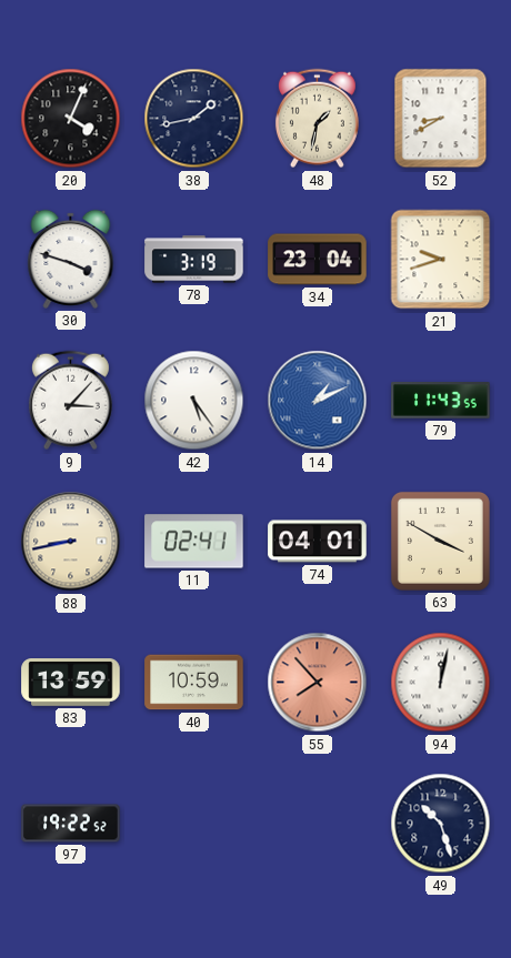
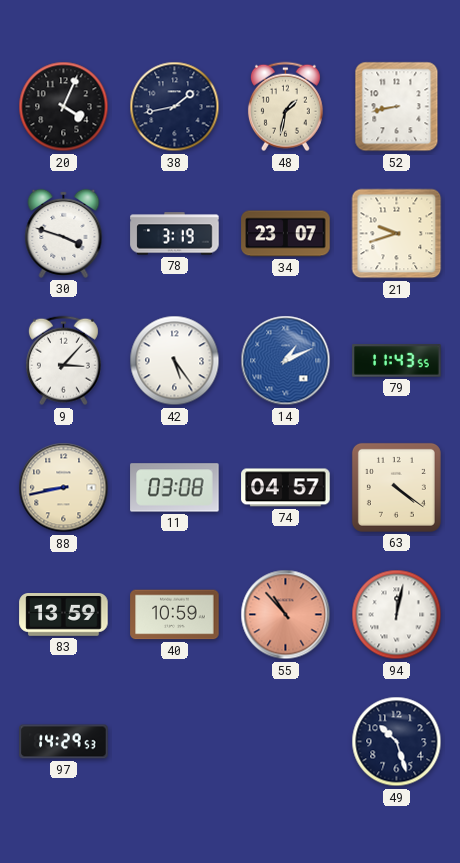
52: 8:40 -> 8:43
34: 23:04 -> 23:07
11: 02:41 -> 03:08
74: 04:01 -> 04:57
63: 3:50 -> 4:21
55: 7:53 -> 10:53
97: 19:22 -> 14:29
